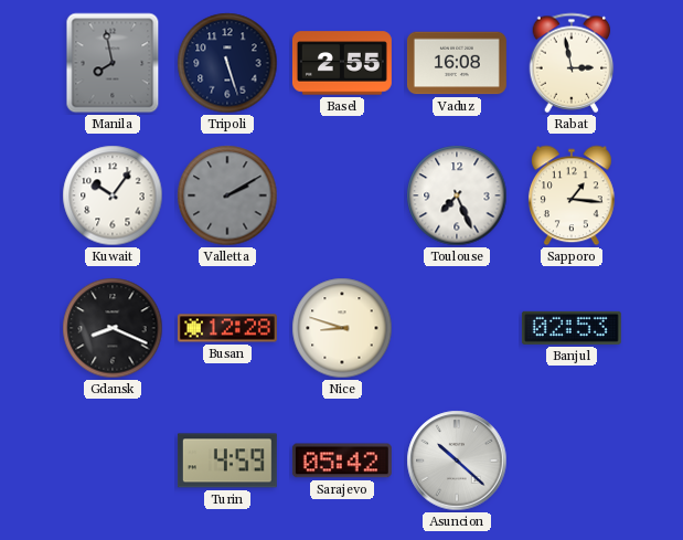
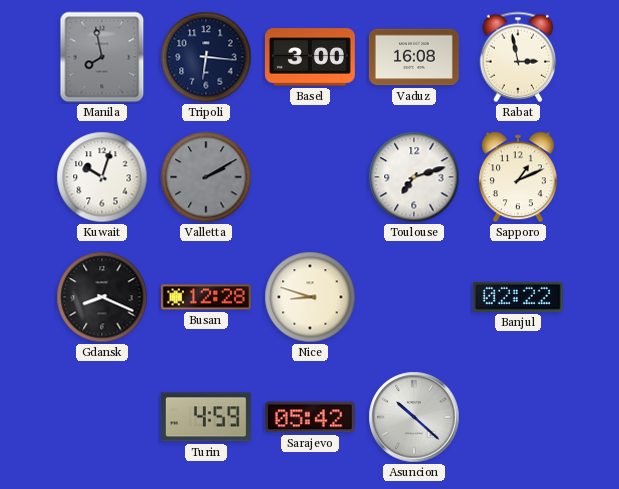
Tripoli: 5:27 -> 6:16
Basel: 2:55 -> 3:00
Kuwait: 10:06 -> 10:03
Toulouse: 7:26 -> 7:12
Sapporo: 1:16 -> 1:11
Banjul: 02:53 -> 02:22
